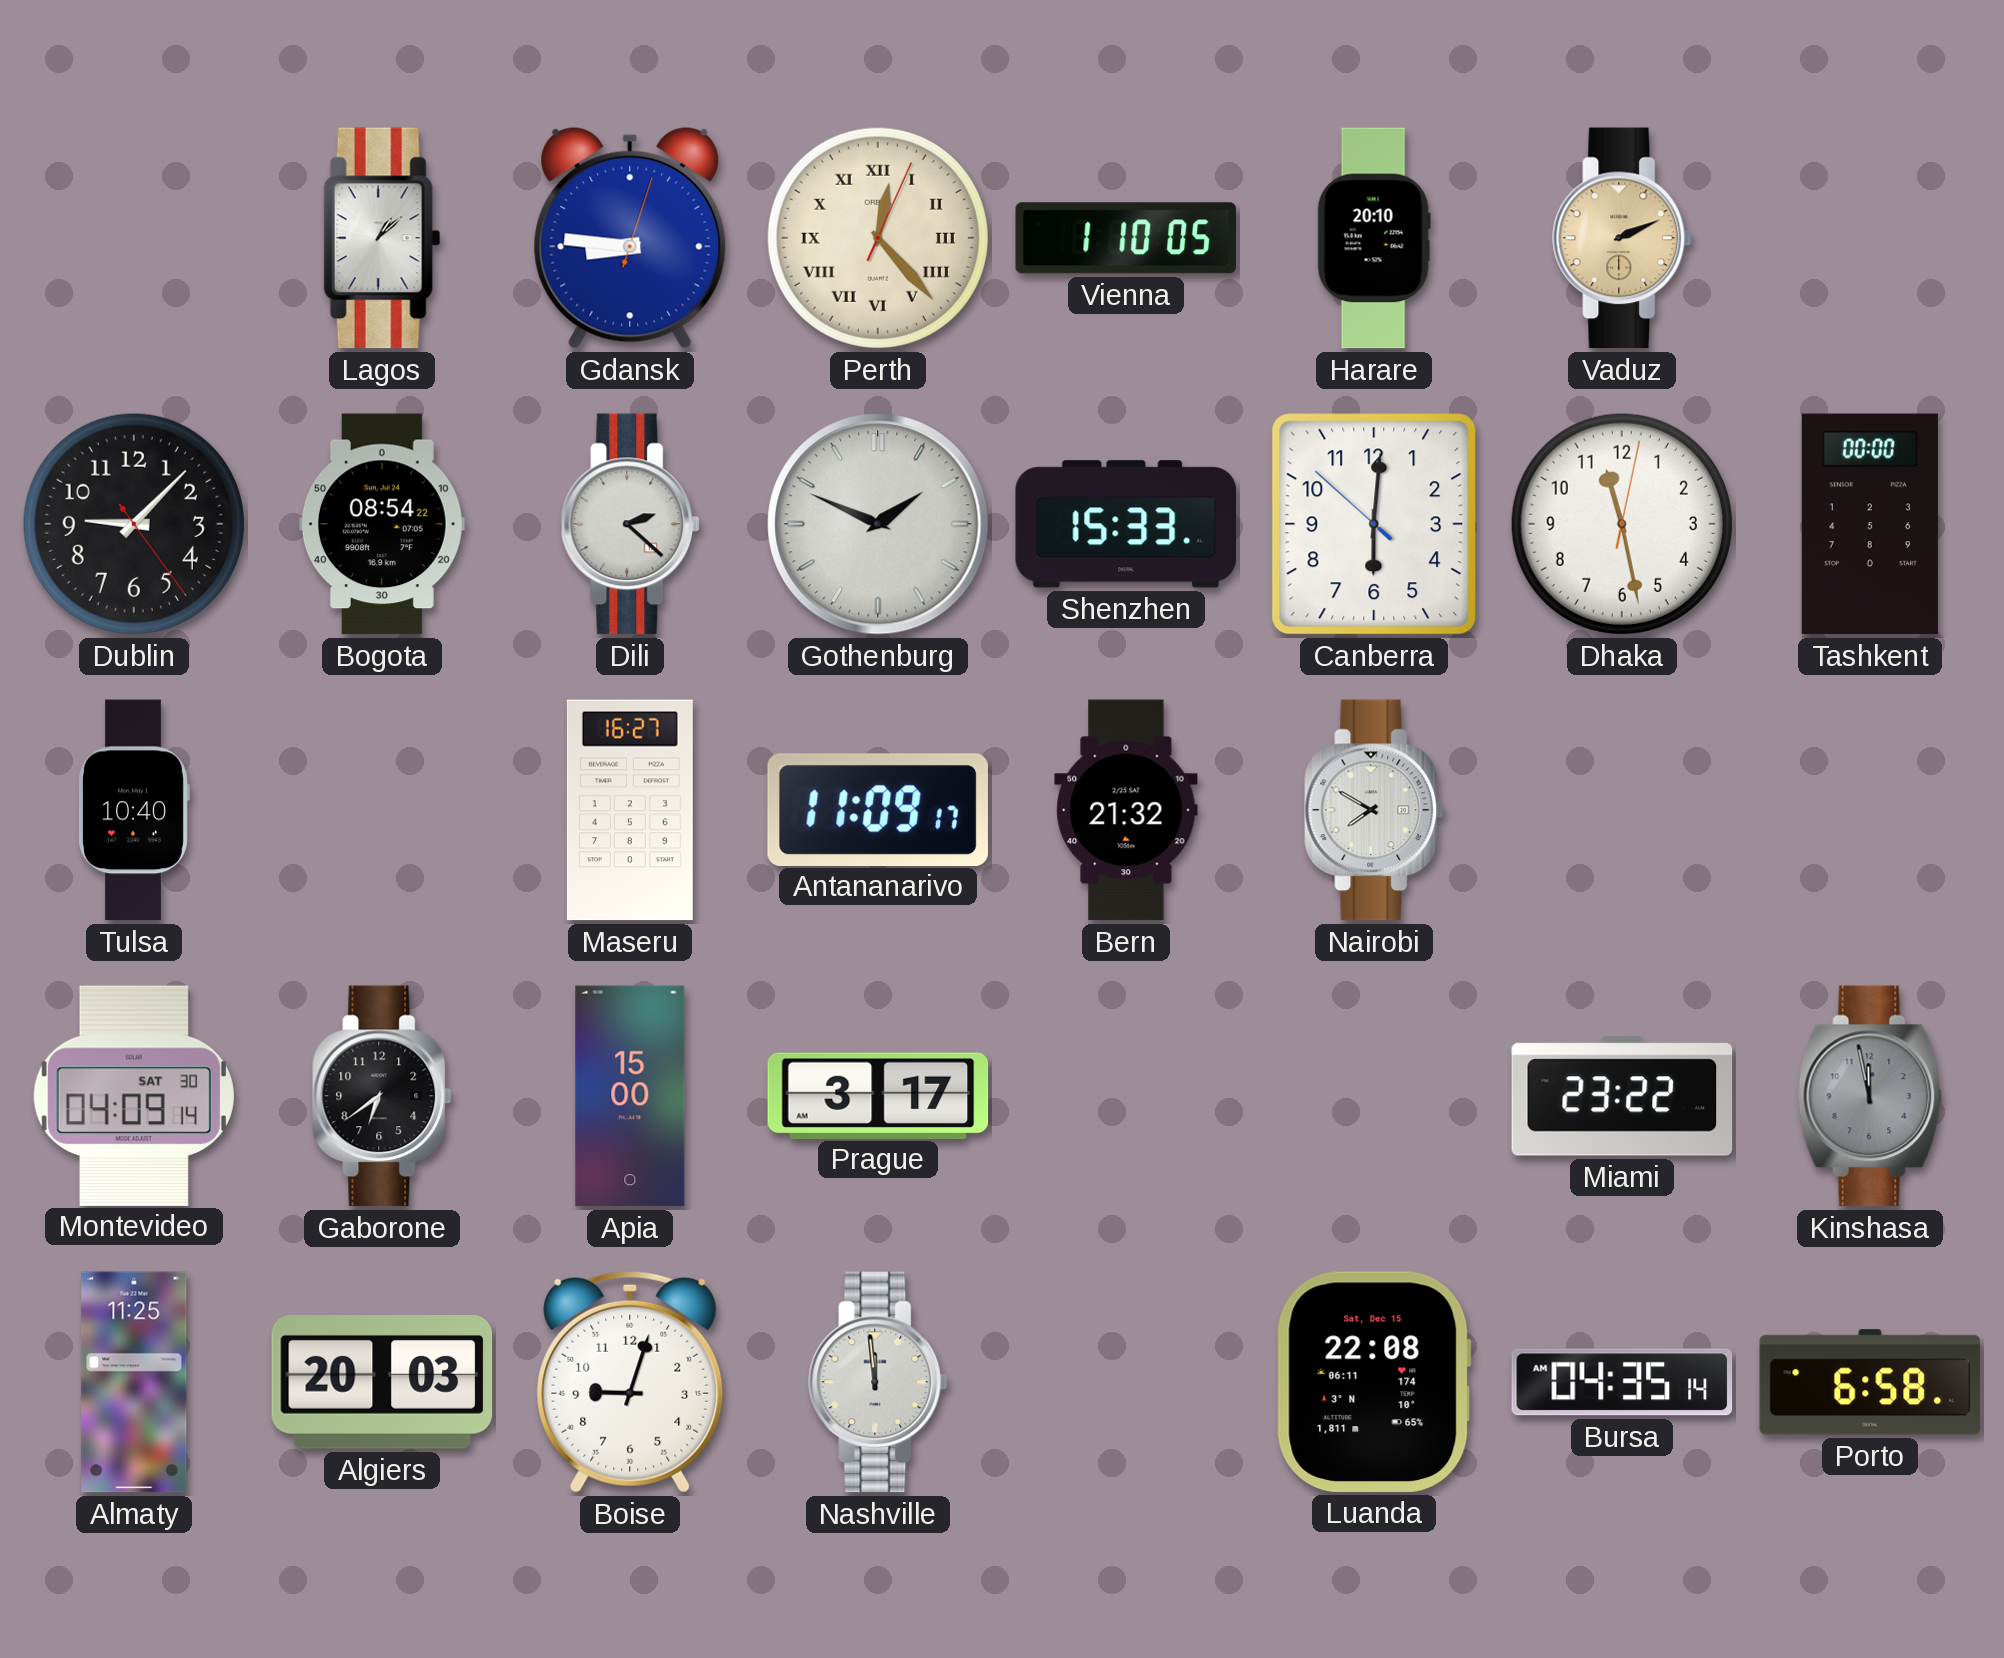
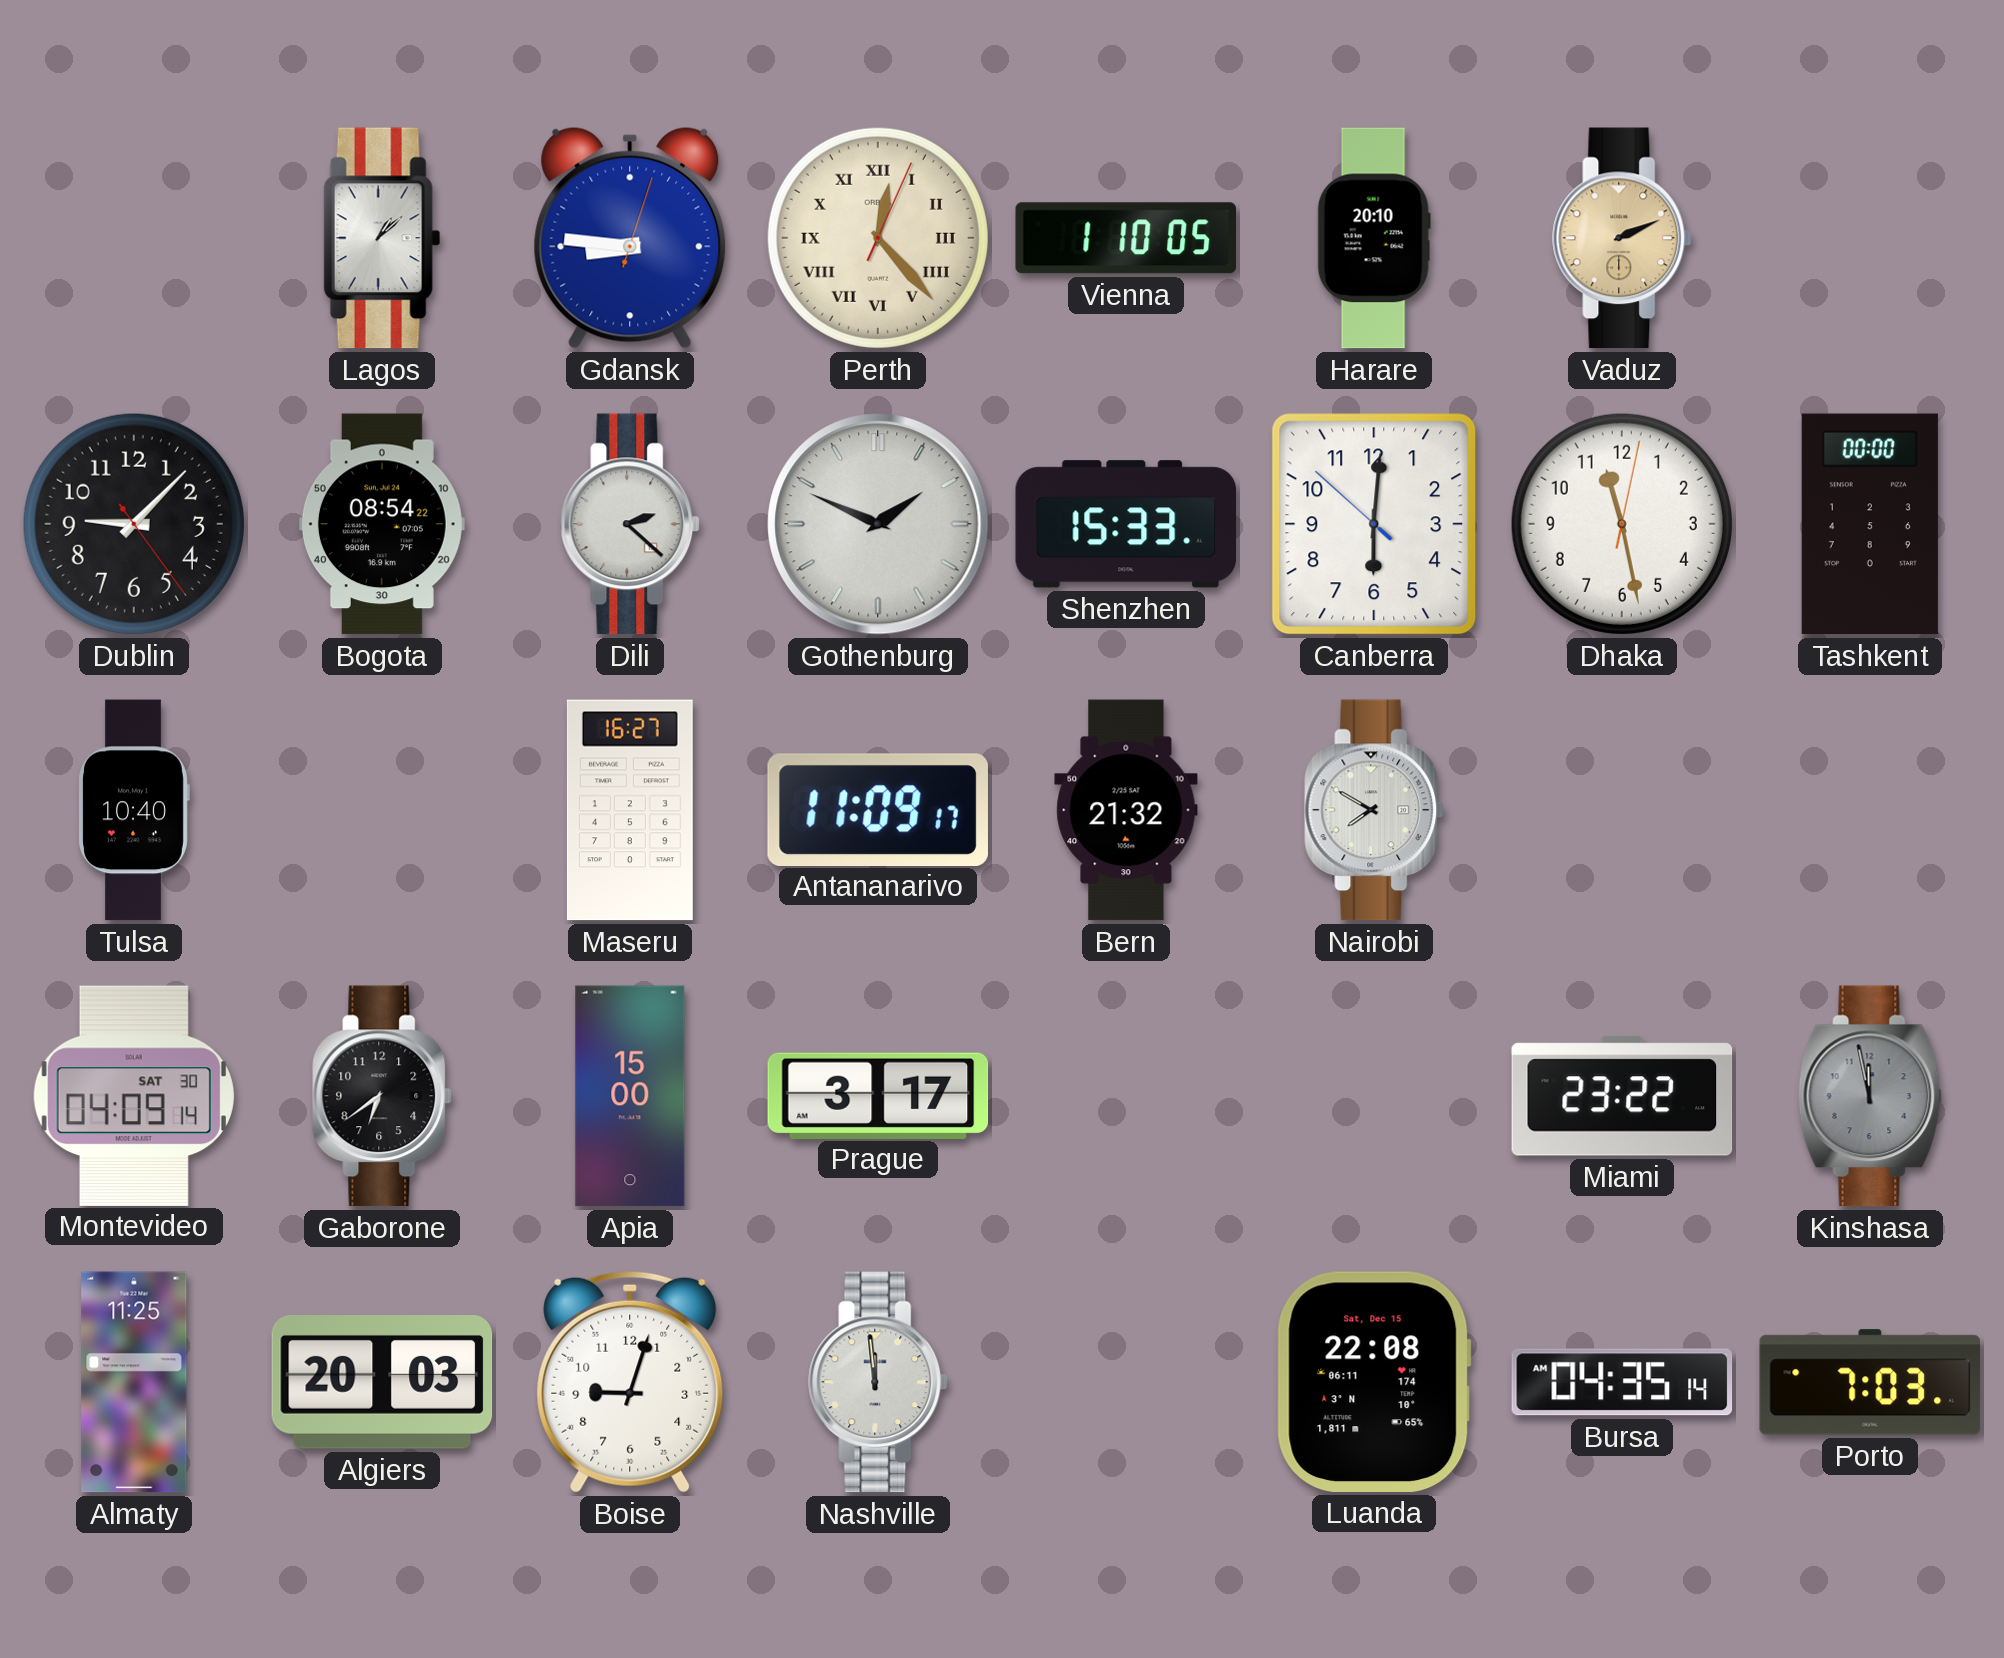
Porto: 6:58 -> 7:03
